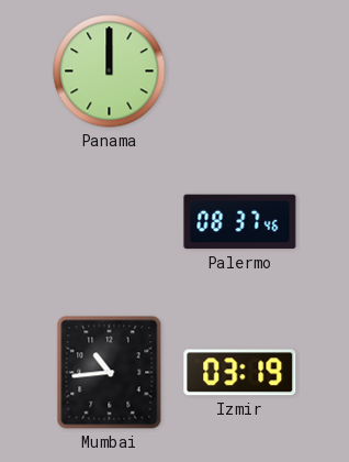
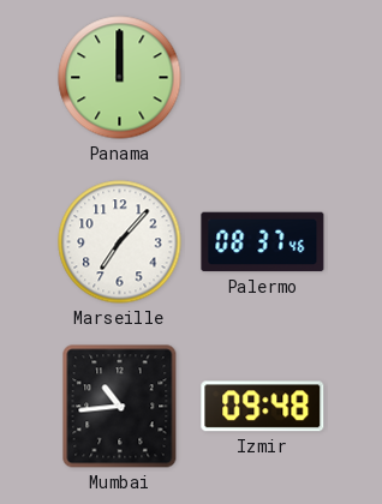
Marseille: none -> 7:07
Izmir: 03:19 -> 09:48
